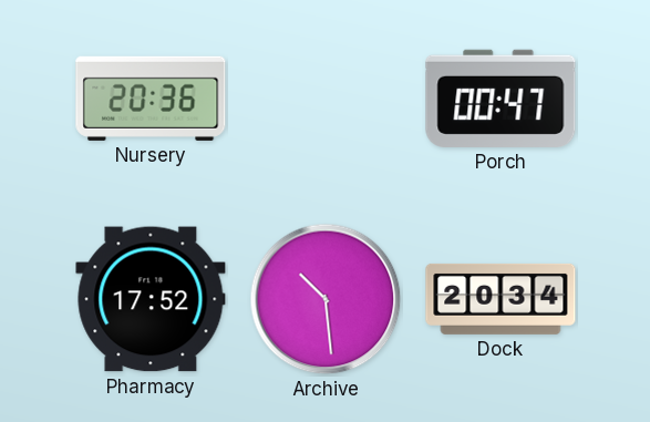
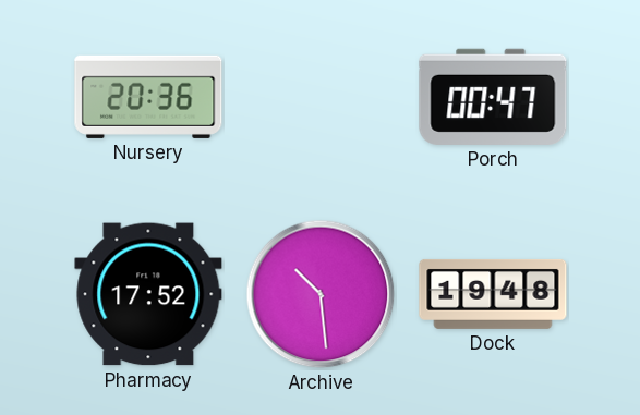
Dock: 20:34 -> 19:48
